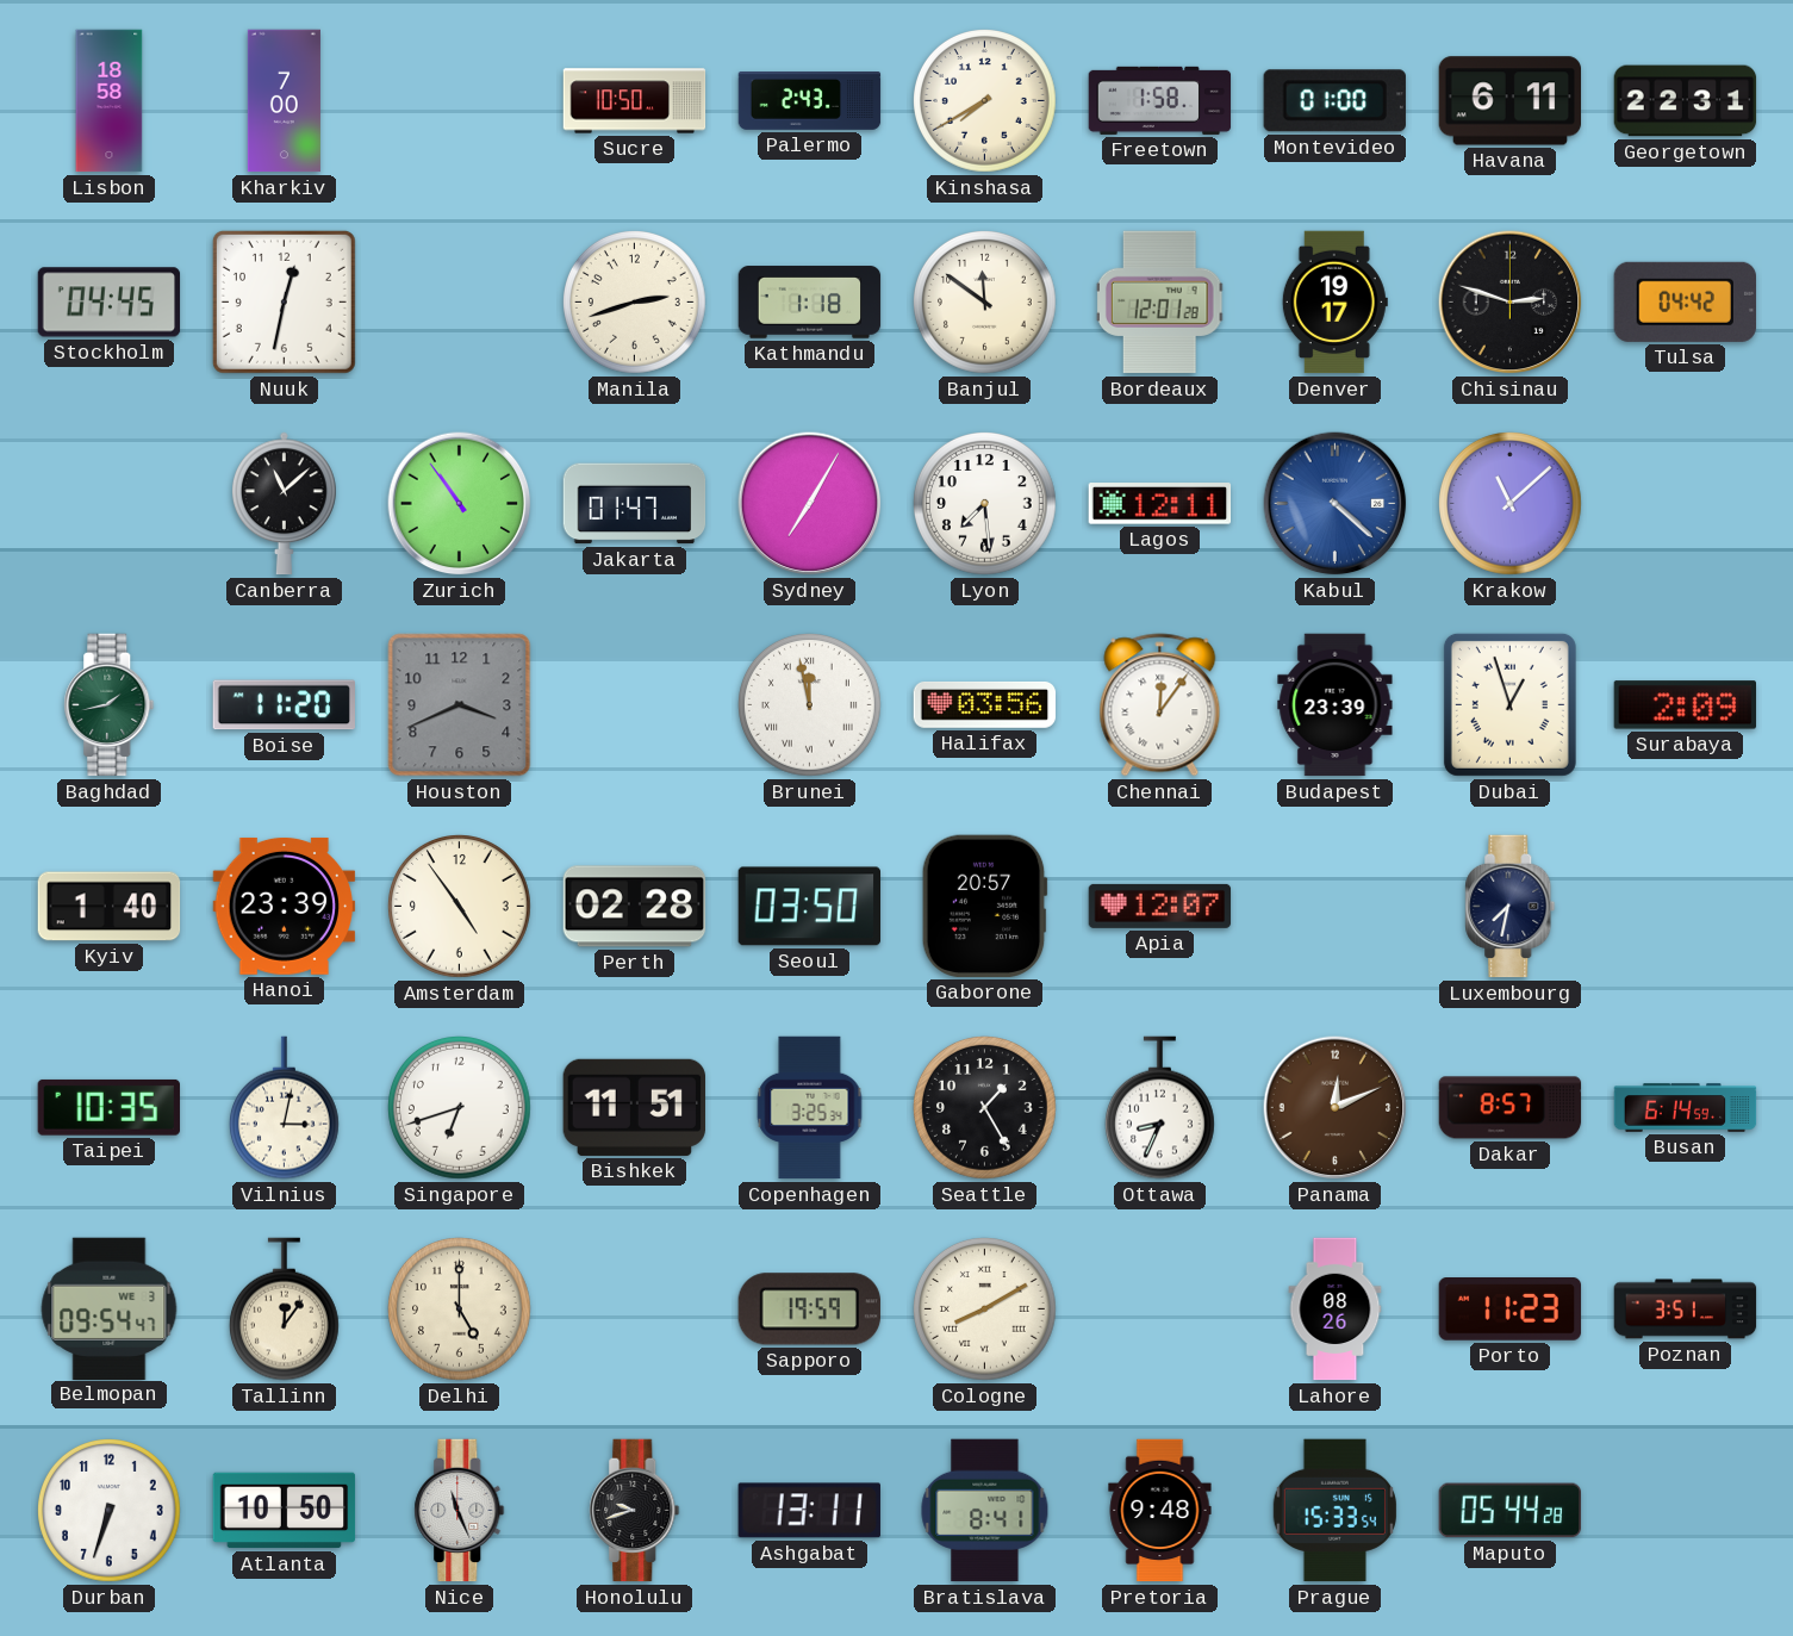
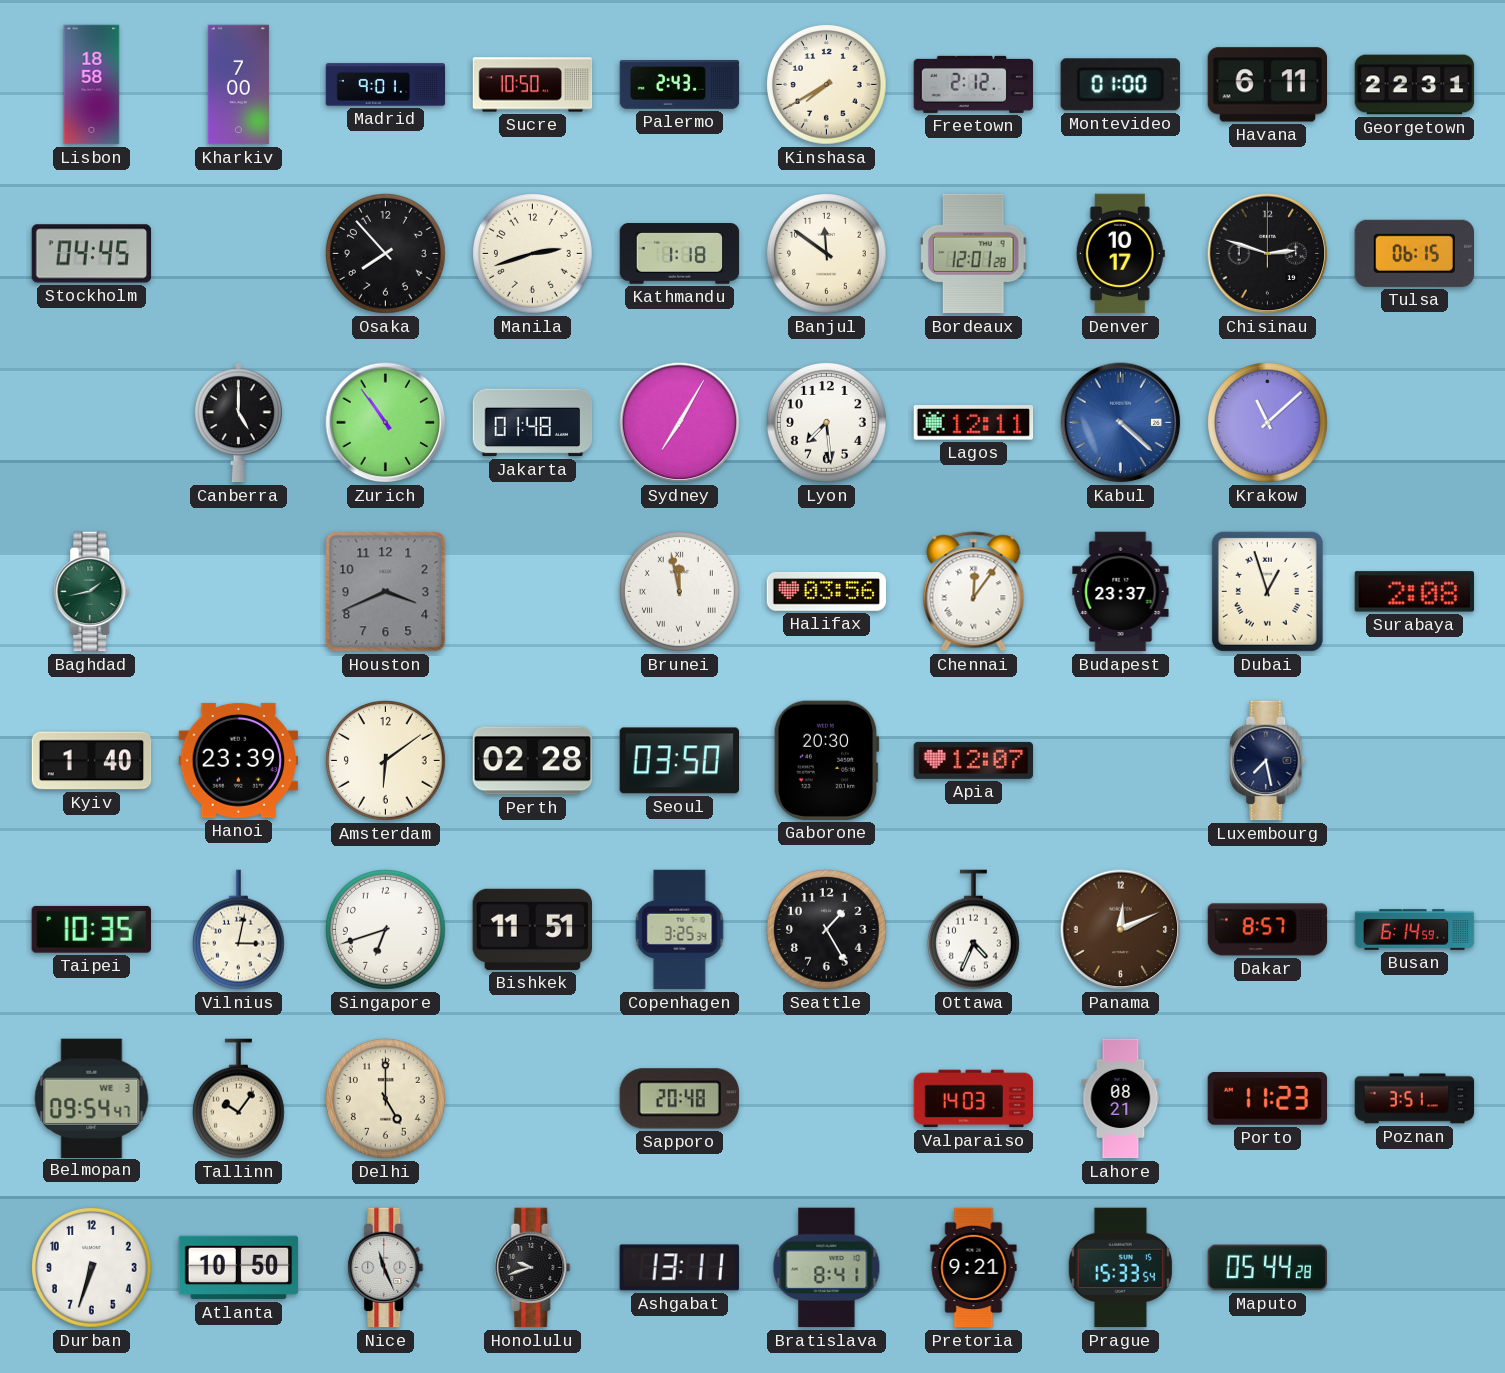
Madrid: none -> 9:01
Freetown: 1:58 -> 2:12
Nuuk: 12:32 -> none
Osaka: none -> 7:53
Denver: 19:17 -> 10:17
Tulsa: 04:42 -> 06:15
Canberra: 11:08 -> 5:00
Jakarta: 01:47 -> 01:48
Boise: 11:20 -> none
Budapest: 23:39 -> 23:37
Surabaya: 2:09 -> 2:08
Amsterdam: 4:54 -> 6:09
Gaborone: 20:57 -> 20:30
Luxembourg: 7:32 -> 7:28
Ottawa: 8:34 -> 4:34
Tallinn: 12:06 -> 10:06
Sapporo: 19:59 -> 20:48
Cologne: 8:10 -> none
Valparaiso: none -> 14:03
Lahore: 08:26 -> 08:21
Pretoria: 9:48 -> 9:21
